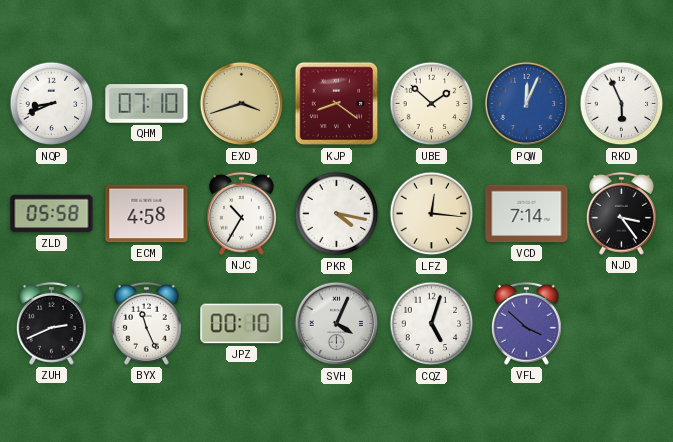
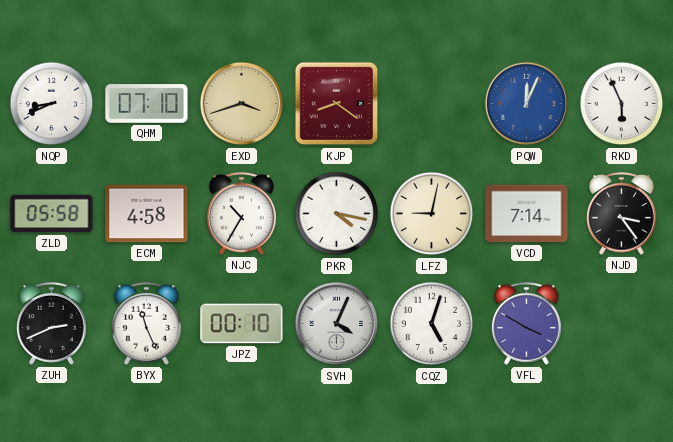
UBE: 1:52 -> none
LFZ: 12:16 -> 9:02
VFL: 3:52 -> 3:50
